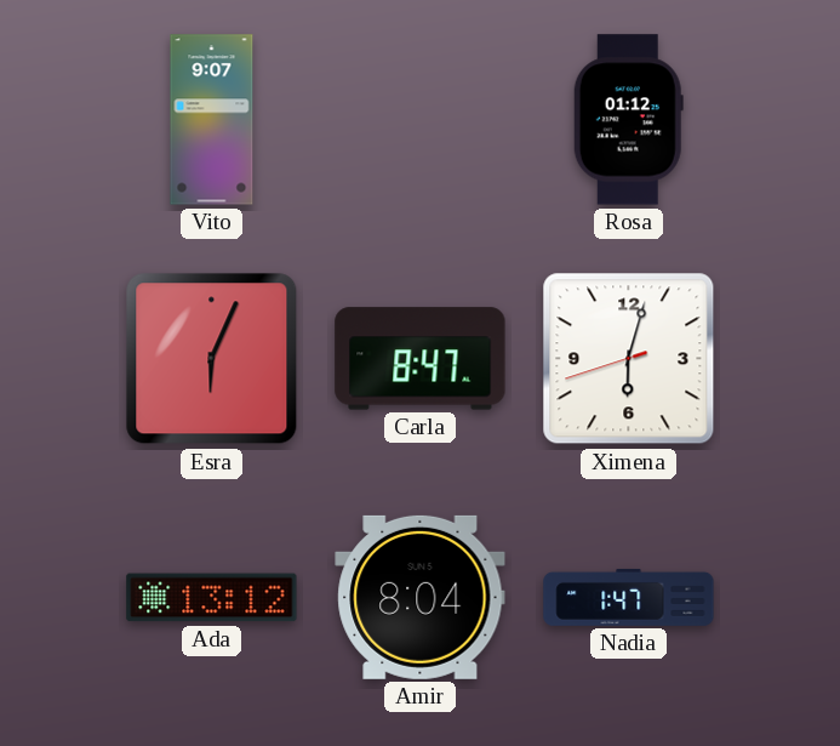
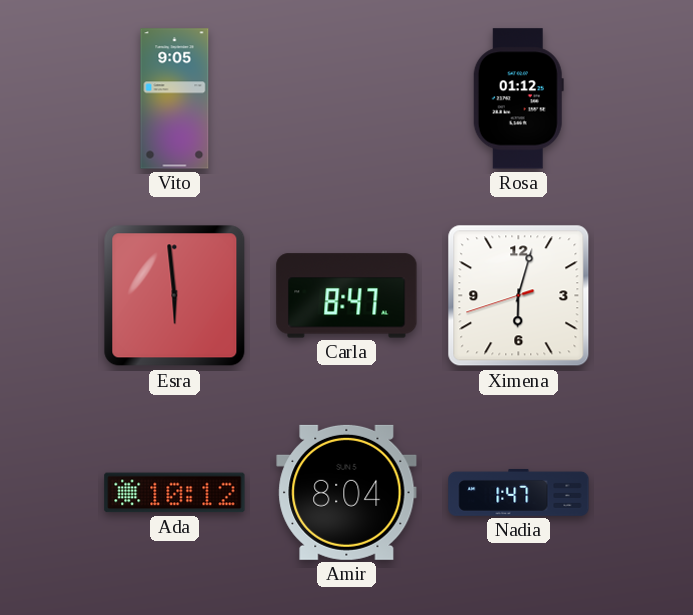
Vito: 9:07 -> 9:05
Esra: 6:04 -> 5:59
Ada: 13:12 -> 10:12
